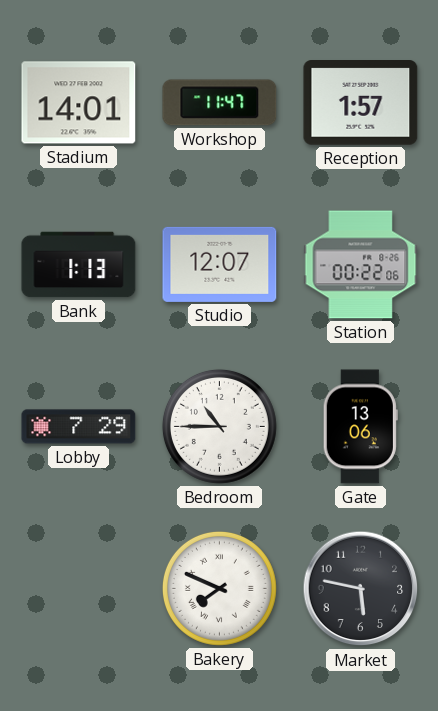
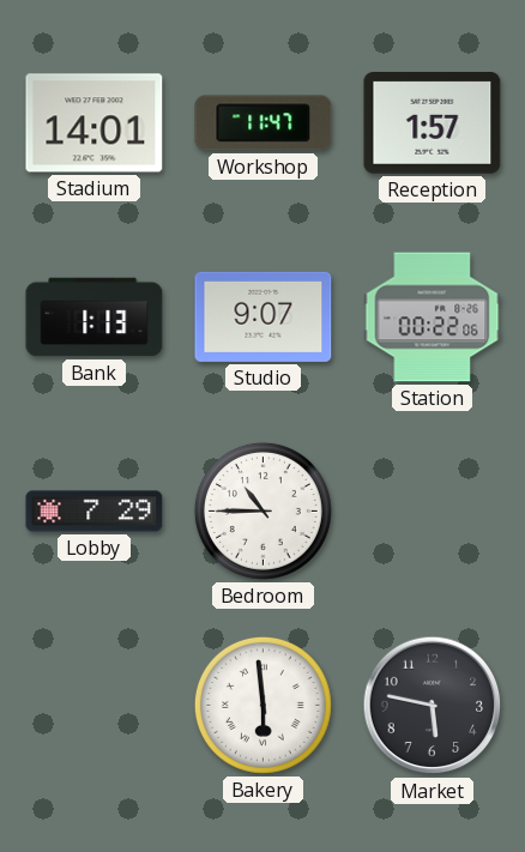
Studio: 12:07 -> 9:07
Gate: 13:06 -> none
Bakery: 7:49 -> 5:59
